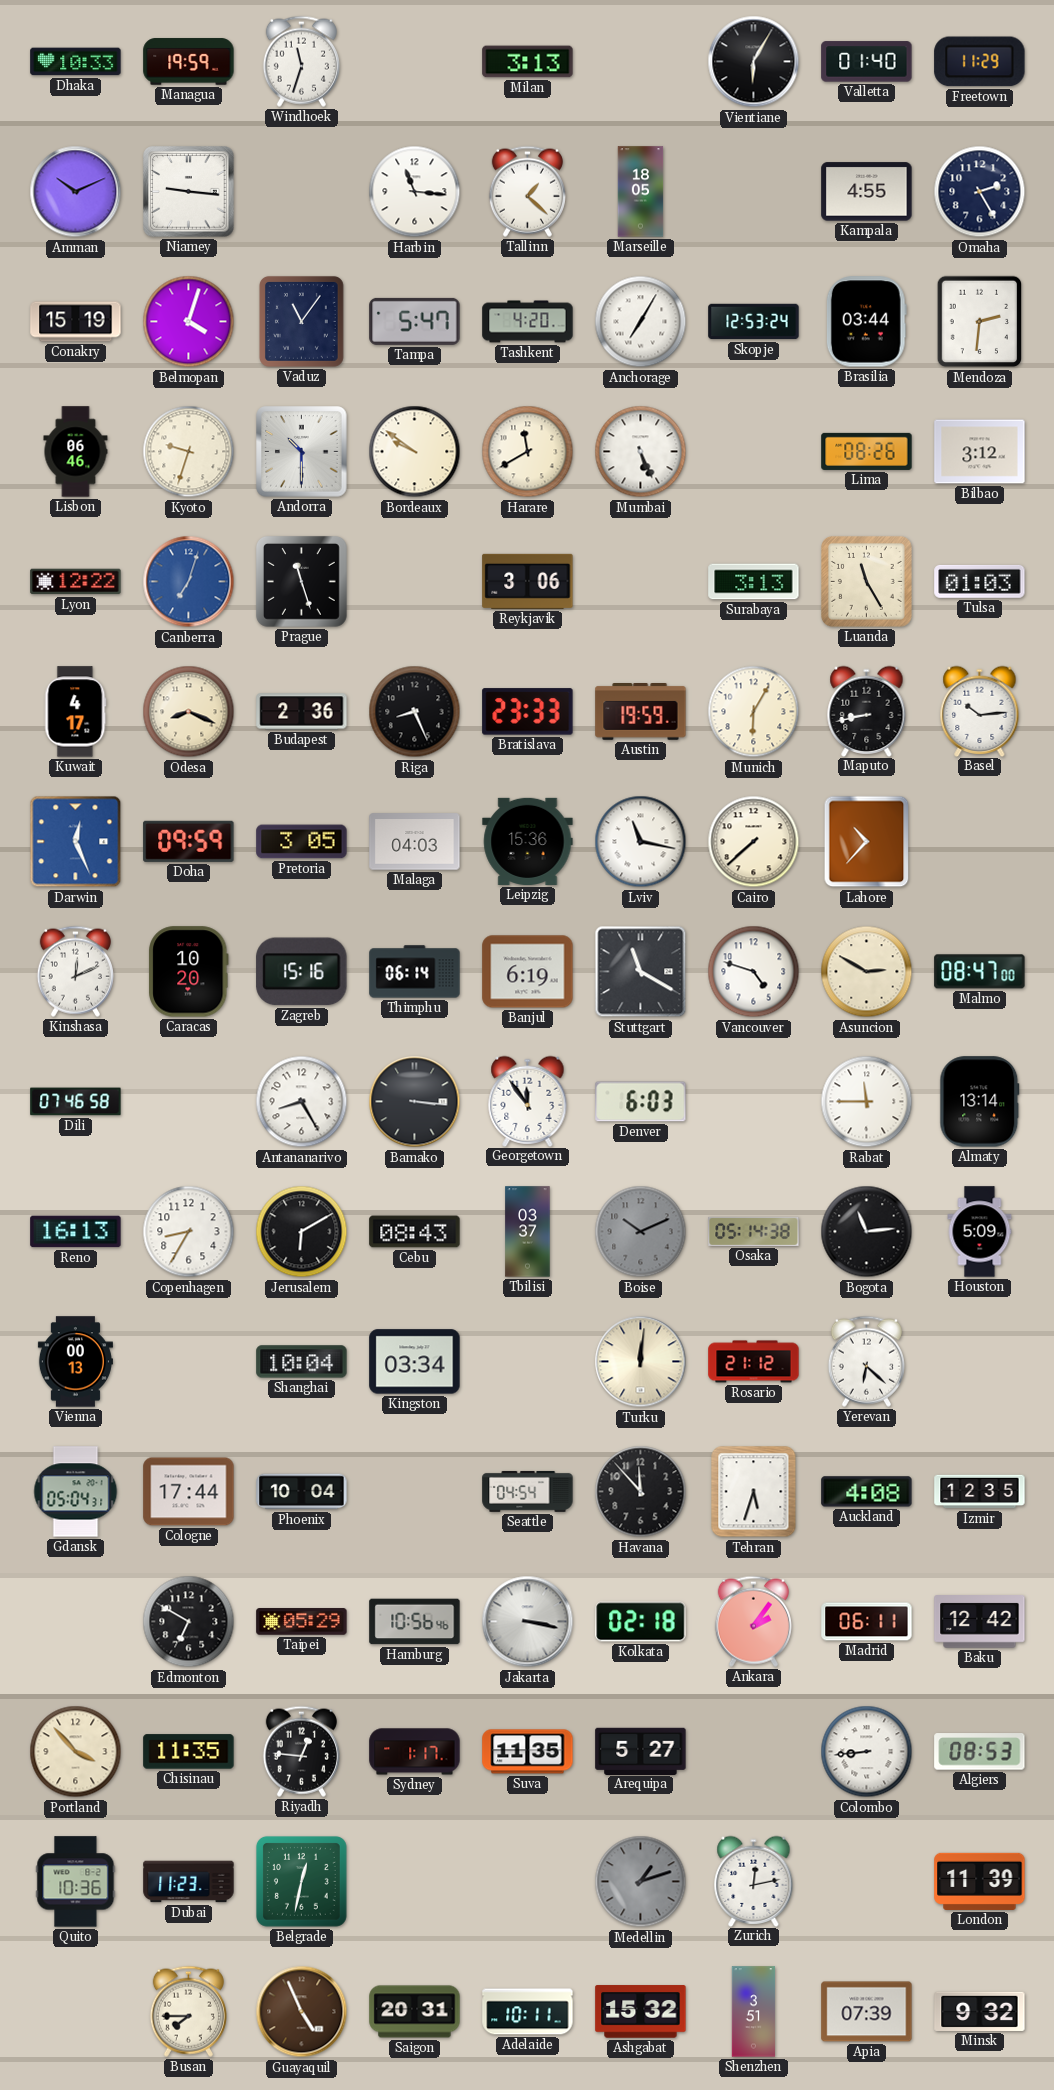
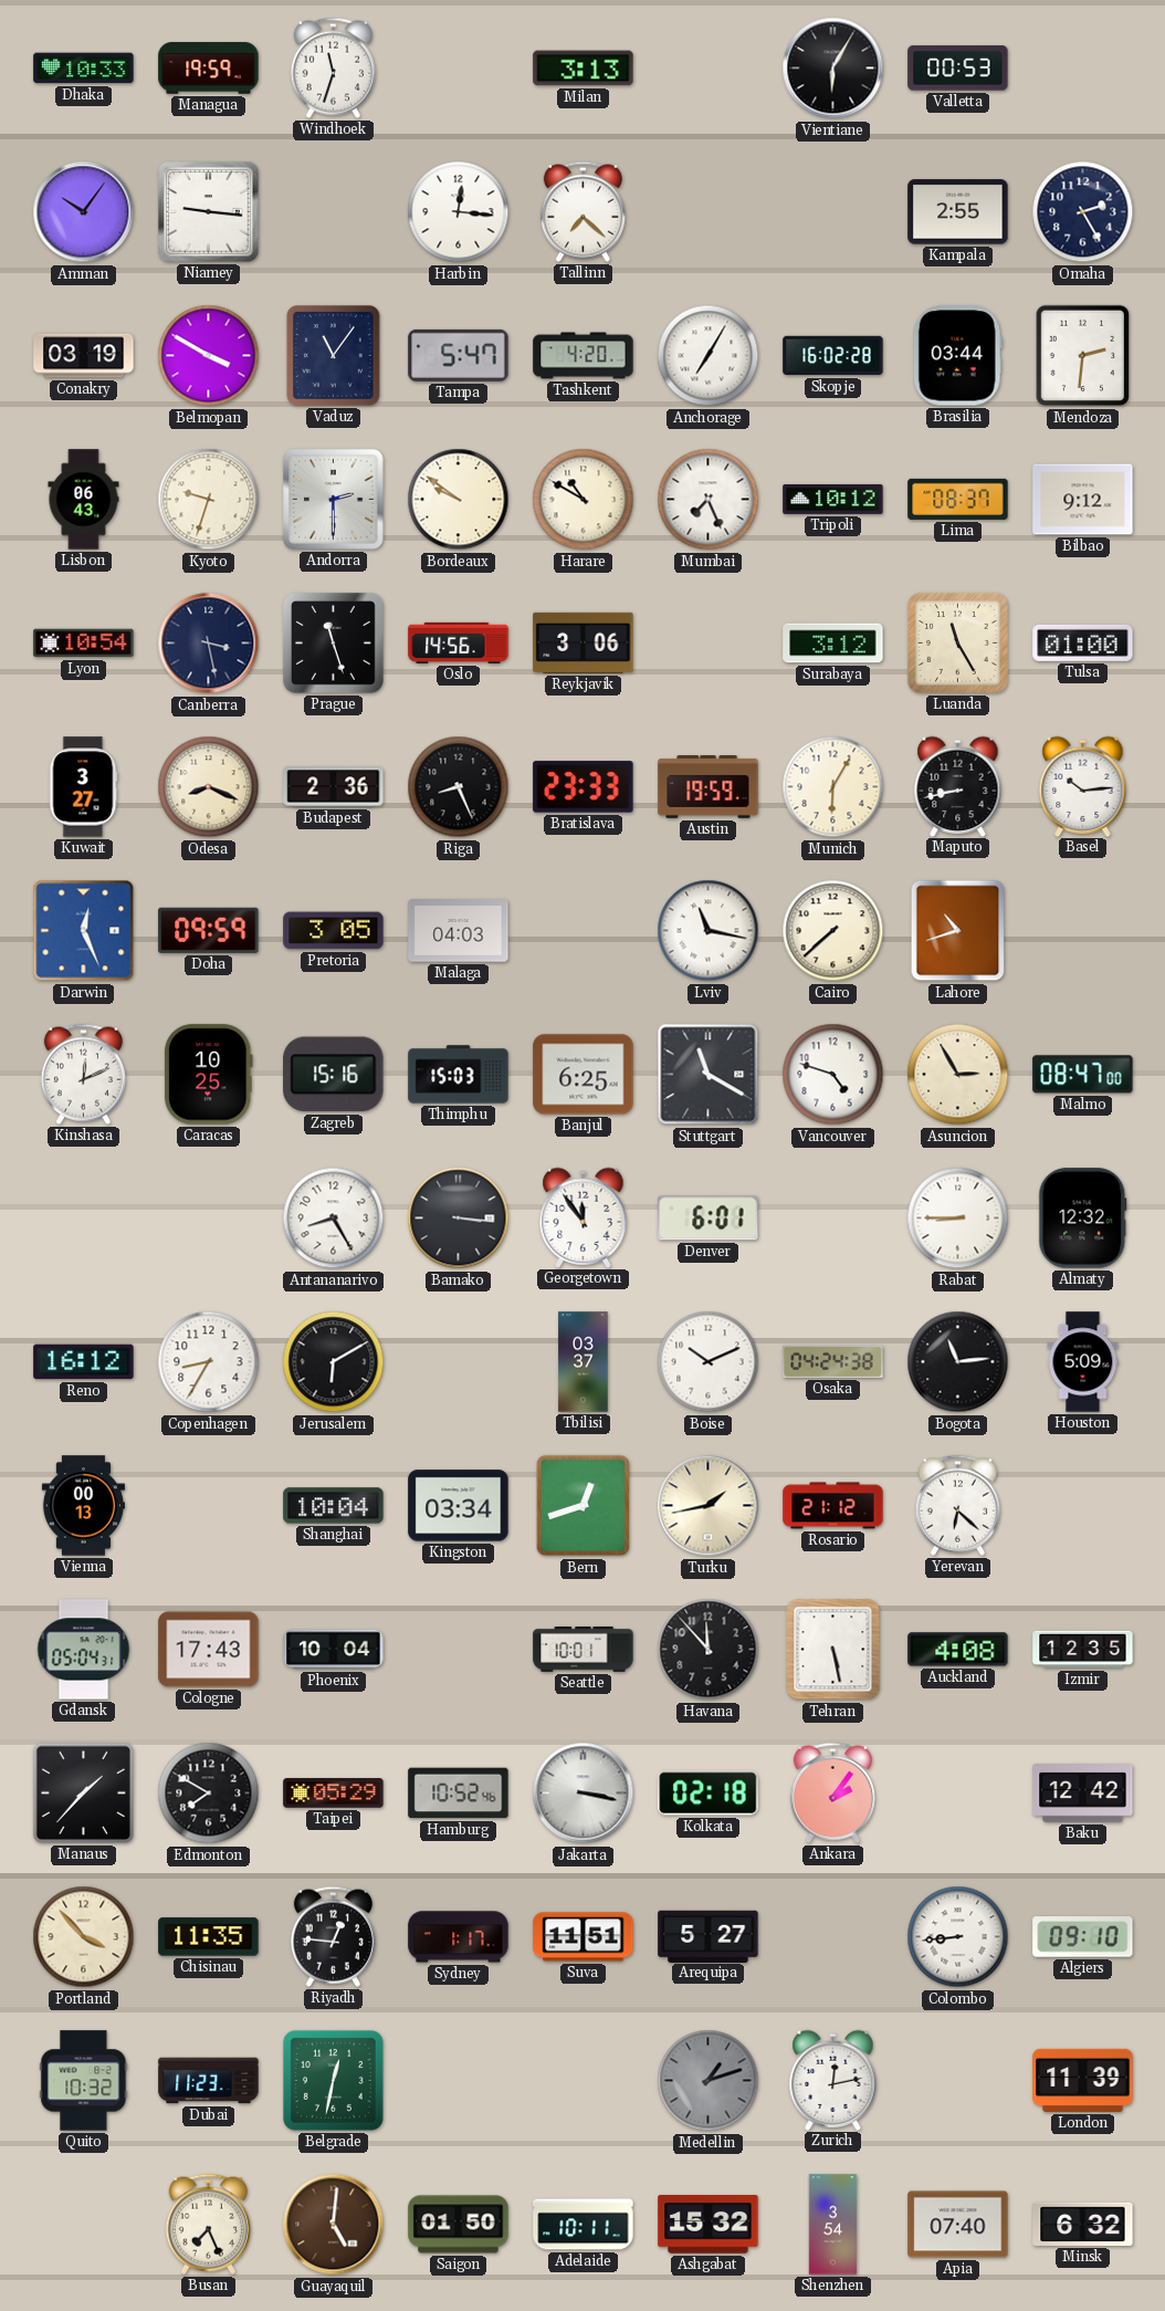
Valletta: 01:40 -> 00:53
Freetown: 11:29 -> none
Amman: 10:11 -> 10:06
Harbin: 11:16 -> 12:16
Tallinn: 1:22 -> 7:22
Marseille: 18:05 -> none
Kampala: 4:55 -> 2:55
Conakry: 15:19 -> 03:19
Belmopan: 4:03 -> 3:50
Skopje: 12:53 -> 16:02
Lisbon: 06:46 -> 06:43
Andorra: 10:30 -> 2:30
Harare: 11:40 -> 10:50
Mumbai: 5:26 -> 7:26
Tripoli: none -> 10:12
Lima: 08:26 -> 08:37
Bilbao: 3:12 -> 9:12
Lyon: 12:22 -> 10:54
Canberra: 7:03 -> 3:28
Canberra dial: blue -> navy
Oslo: none -> 14:56
Surabaya: 3:13 -> 3:12
Tulsa: 01:03 -> 01:00
Kuwait: 4:17 -> 3:27
Leipzig: 15:36 -> none
Lahore: 10:37 -> 10:42
Caracas: 10:20 -> 10:25
Thimphu: 06:14 -> 15:03
Banjul: 6:19 -> 6:25
Asuncion: 2:50 -> 2:55
Dili: 07:46 -> none
Denver: 6:03 -> 6:01
Rabat: 11:45 -> 8:45
Almaty: 13:14 -> 12:32
Reno: 16:13 -> 16:12
Cebu: 08:43 -> none
Boise dial: grey -> white
Osaka: 05:14 -> 04:24
Bern: none -> 12:42
Turku: 12:01 -> 1:43
Cologne: 17:44 -> 17:43
Seattle: 04:54 -> 10:01
Tehran: 5:33 -> 5:28
Manaus: none -> 1:37
Edmonton: 6:50 -> 7:50
Hamburg: 10:56 -> 10:52
Madrid: 06:11 -> none
Suva: 11:35 -> 11:51
Algiers: 08:53 -> 09:10
Quito: 10:36 -> 10:32
Busan: 7:45 -> 7:26
Guayaquil: 4:56 -> 5:01
Saigon: 20:31 -> 01:50
Shenzhen: 3:51 -> 3:54
Apia: 07:39 -> 07:40
Minsk: 9:32 -> 6:32
